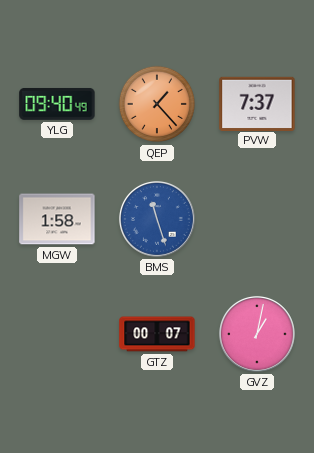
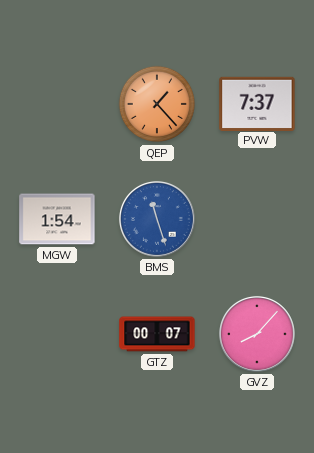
YLG: 09:40 -> none
MGW: 1:58 -> 1:54
GVZ: 1:02 -> 8:07
